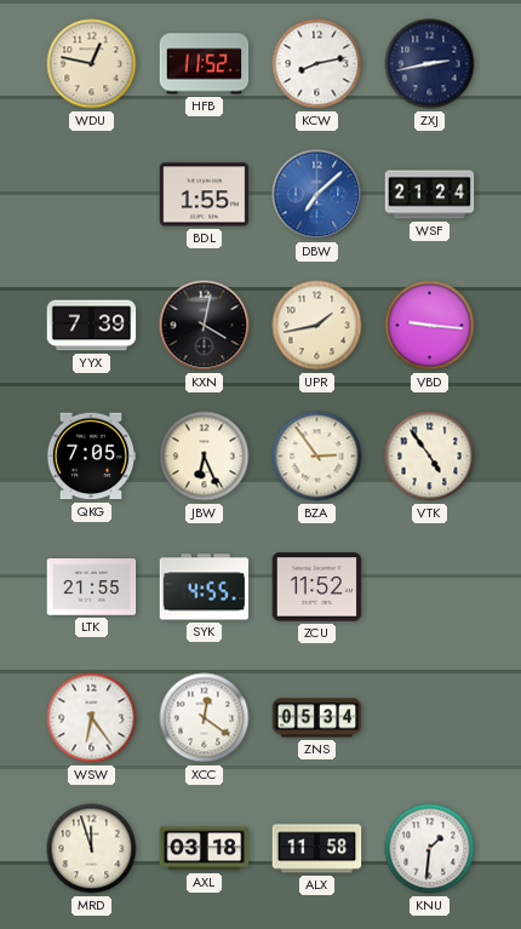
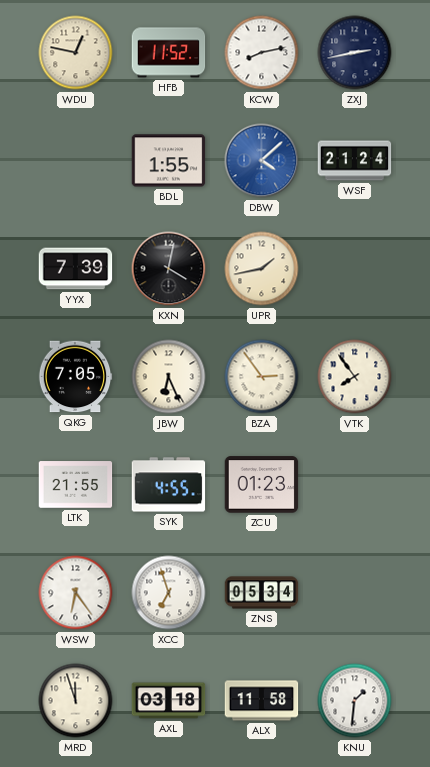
DBW: 7:08 -> 4:08
VBD: 9:16 -> none
VTK: 4:54 -> 7:54
ZCU: 11:52 -> 01:23
XCC: 12:21 -> 6:57
